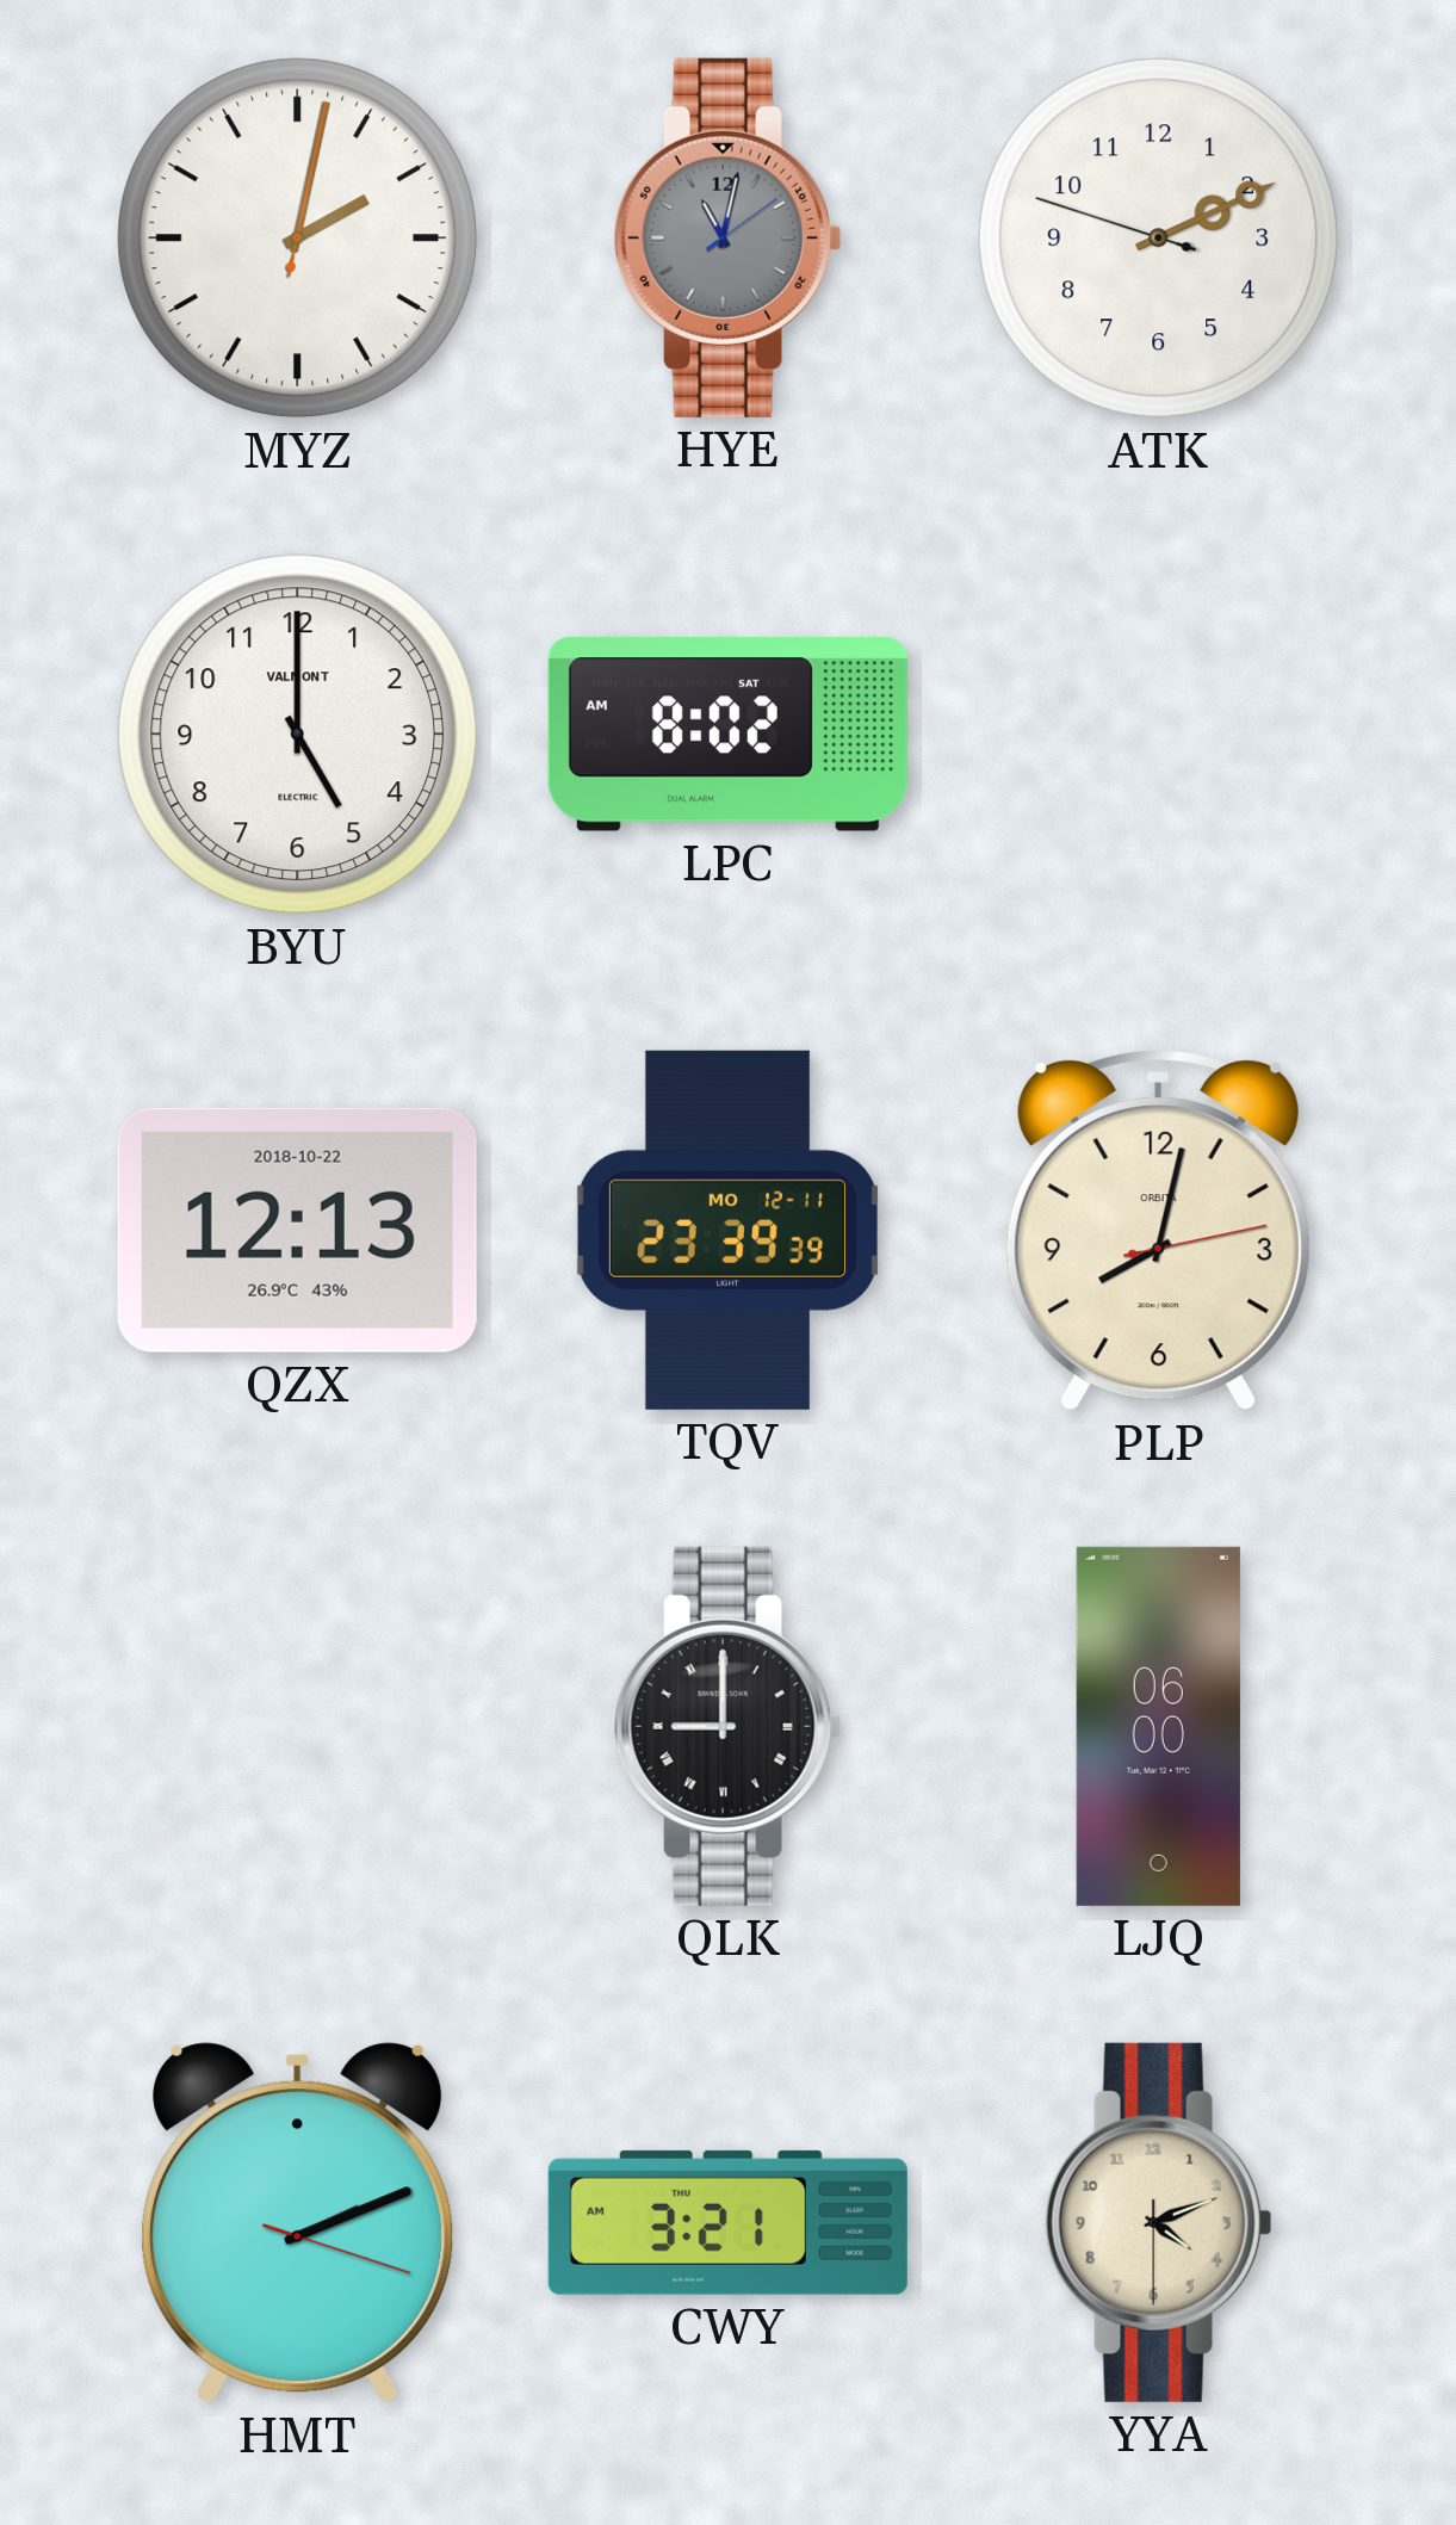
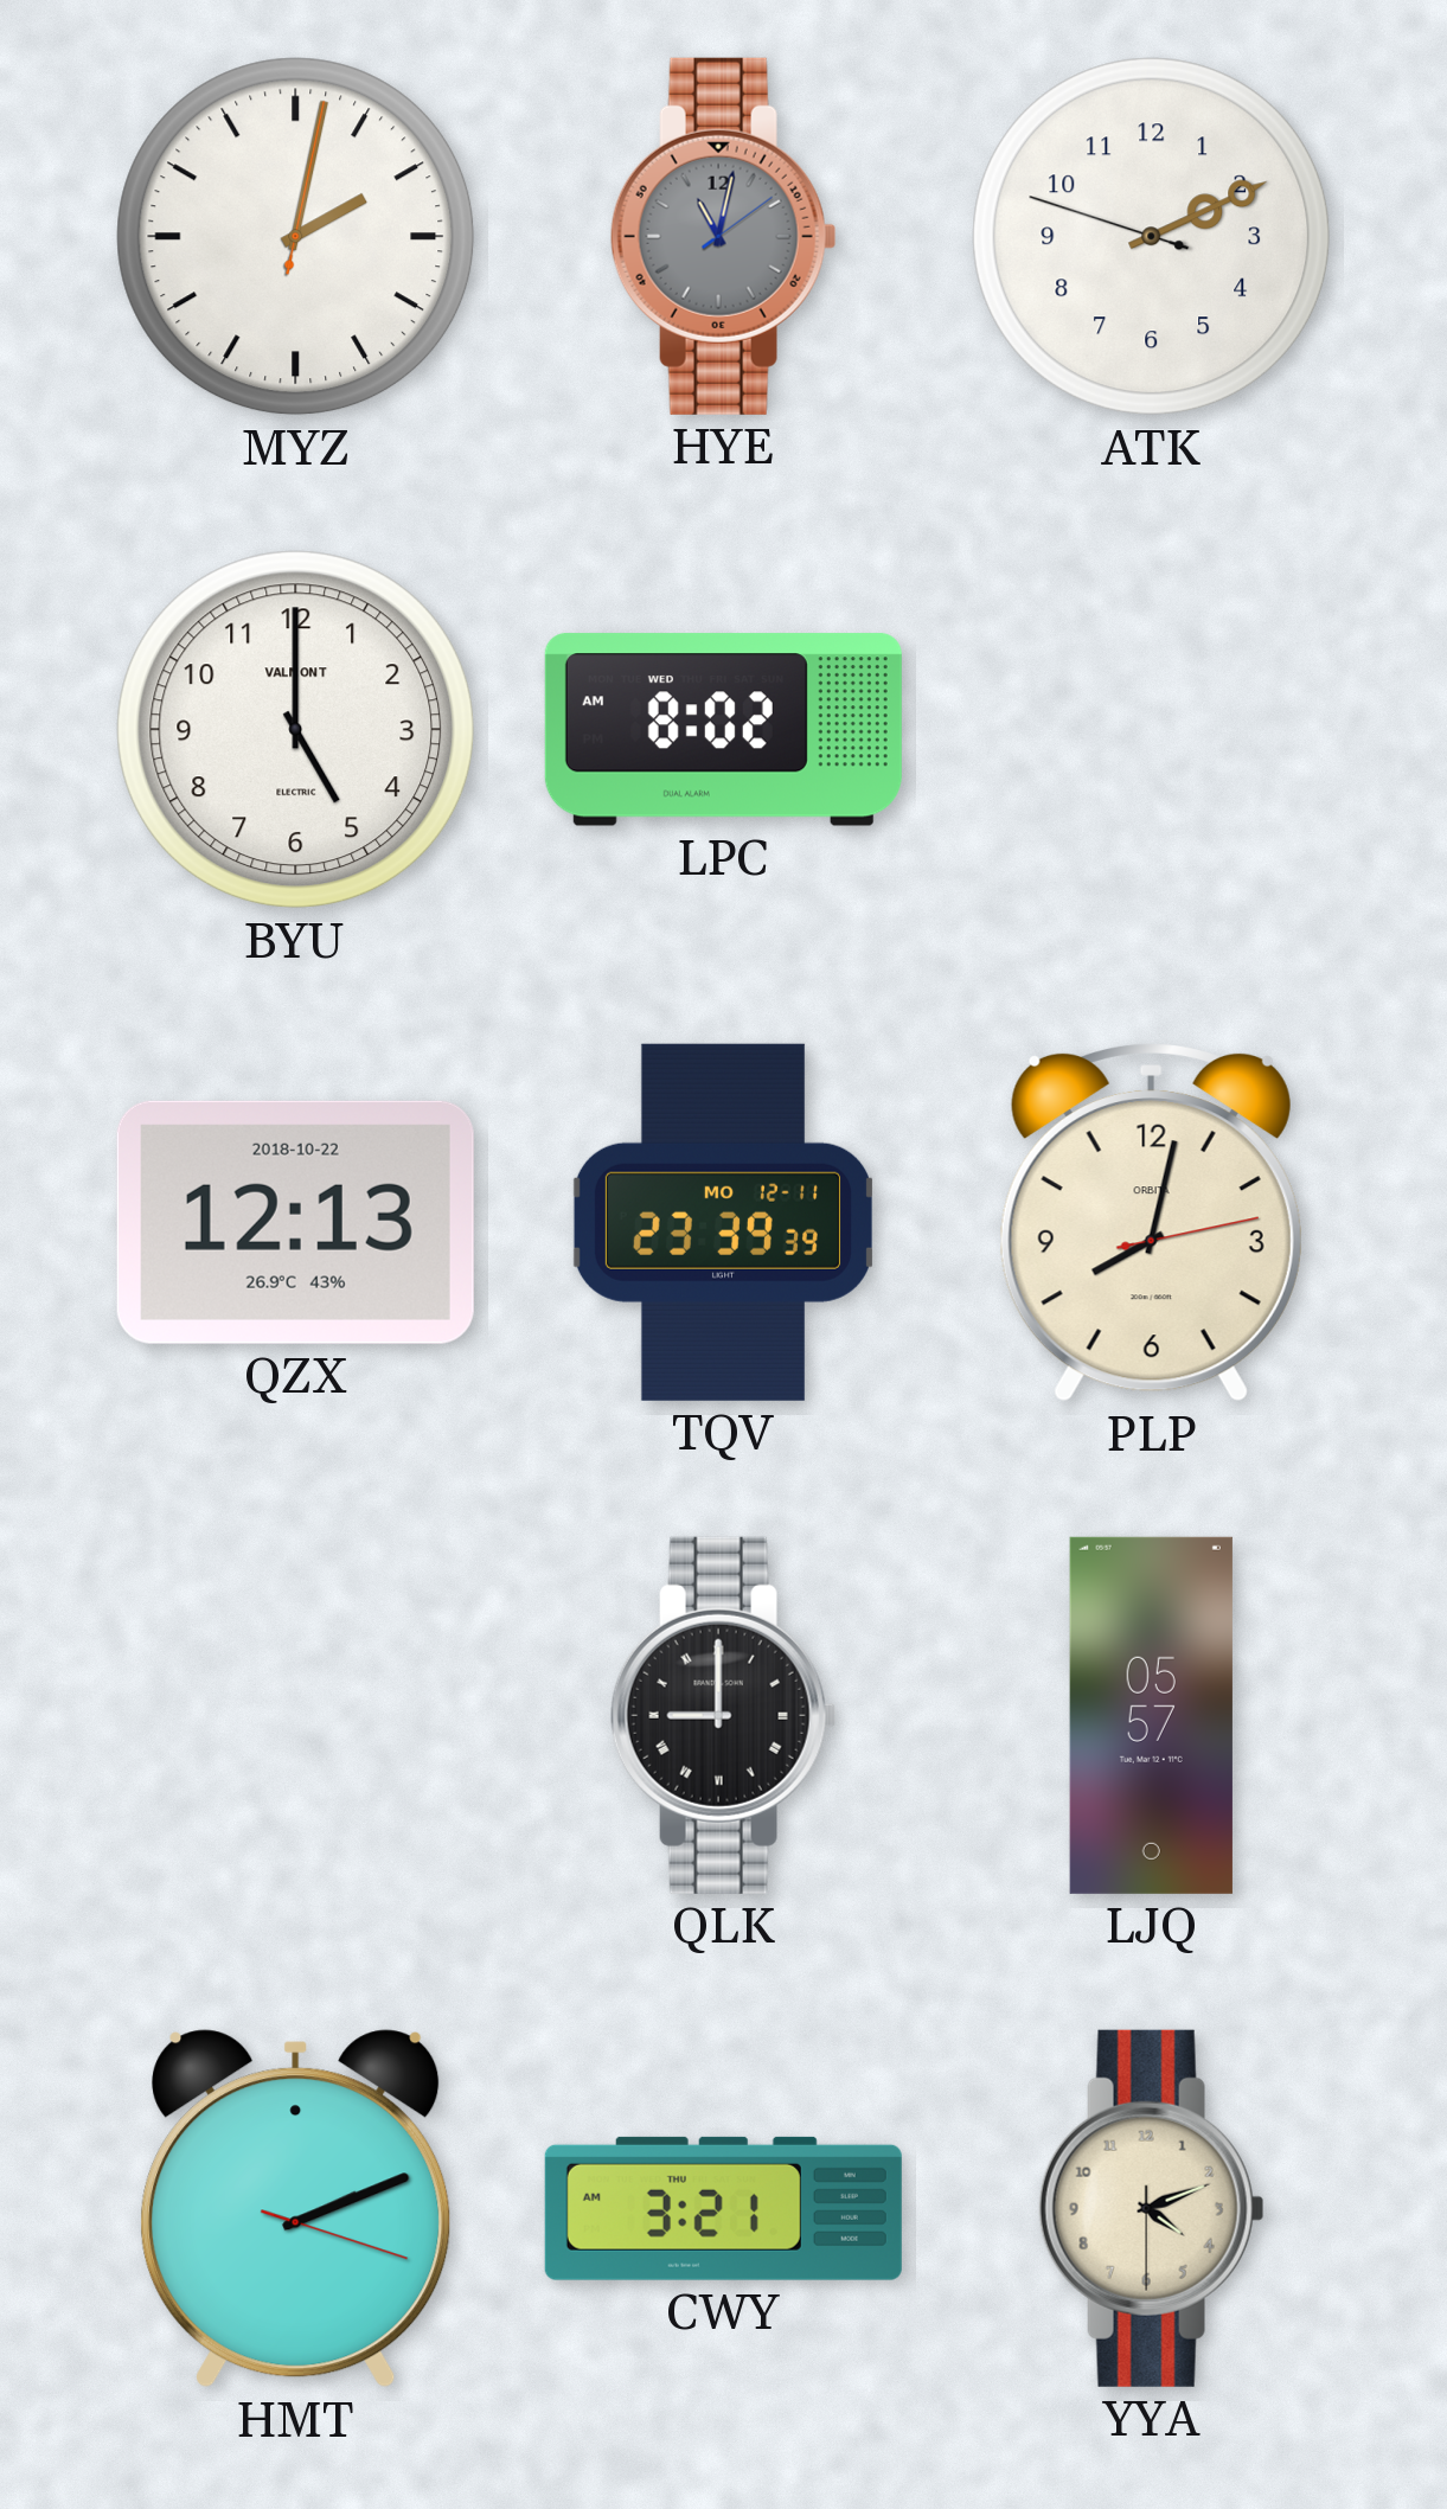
LPC date: SAT -> WED
LJQ: 06:00 -> 05:57
